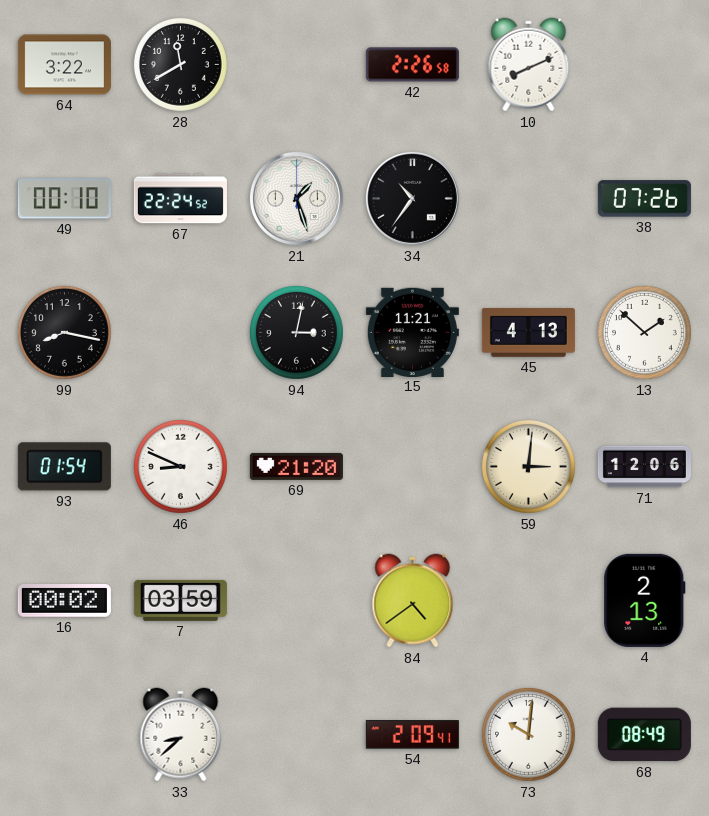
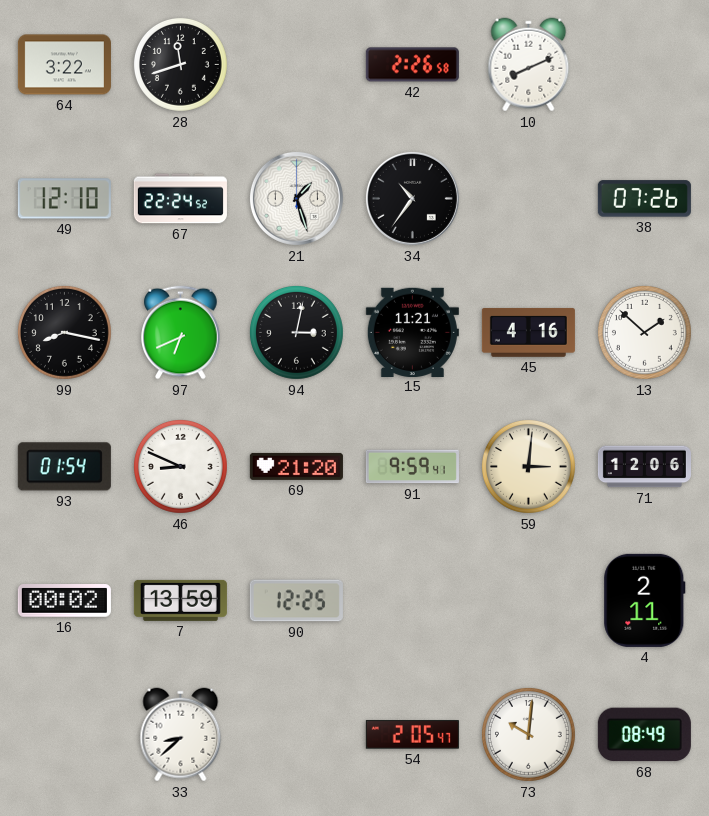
28: 11:40 -> 11:42
49: 00:10 -> 12:10
97: none -> 6:41
45: 4:13 -> 4:16
91: none -> 9:59
7: 03:59 -> 13:59
90: none -> 12:25
84: 4:39 -> none
4: 2:13 -> 2:11
54: 2:09 -> 2:05
